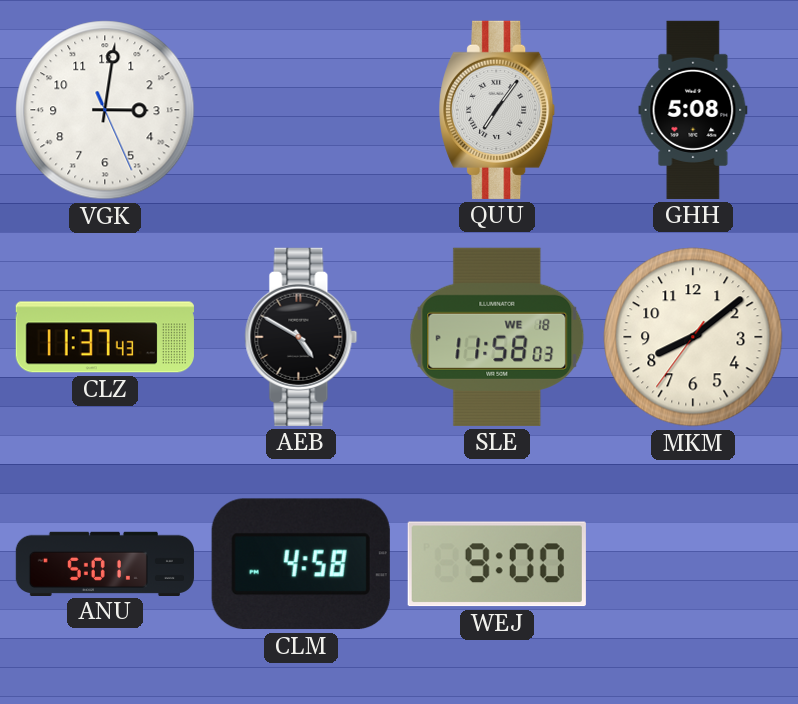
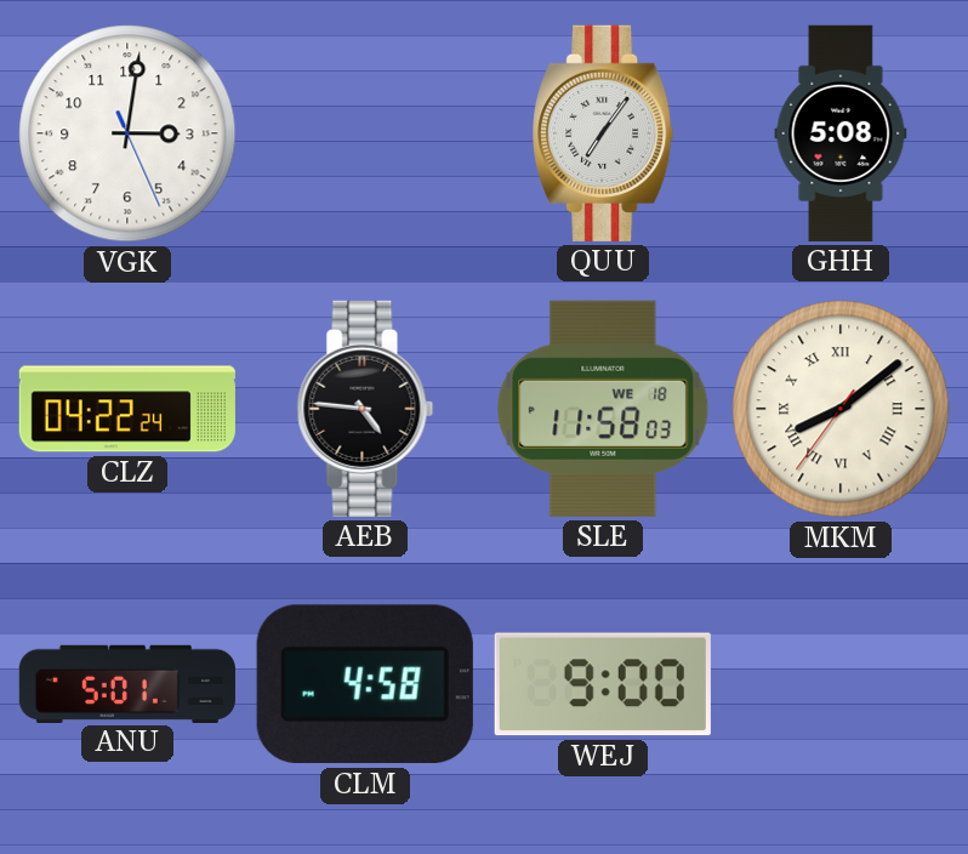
CLZ: 11:37 -> 04:22
AEB: 4:50 -> 4:46
MKM numerals: Arabic -> Roman
